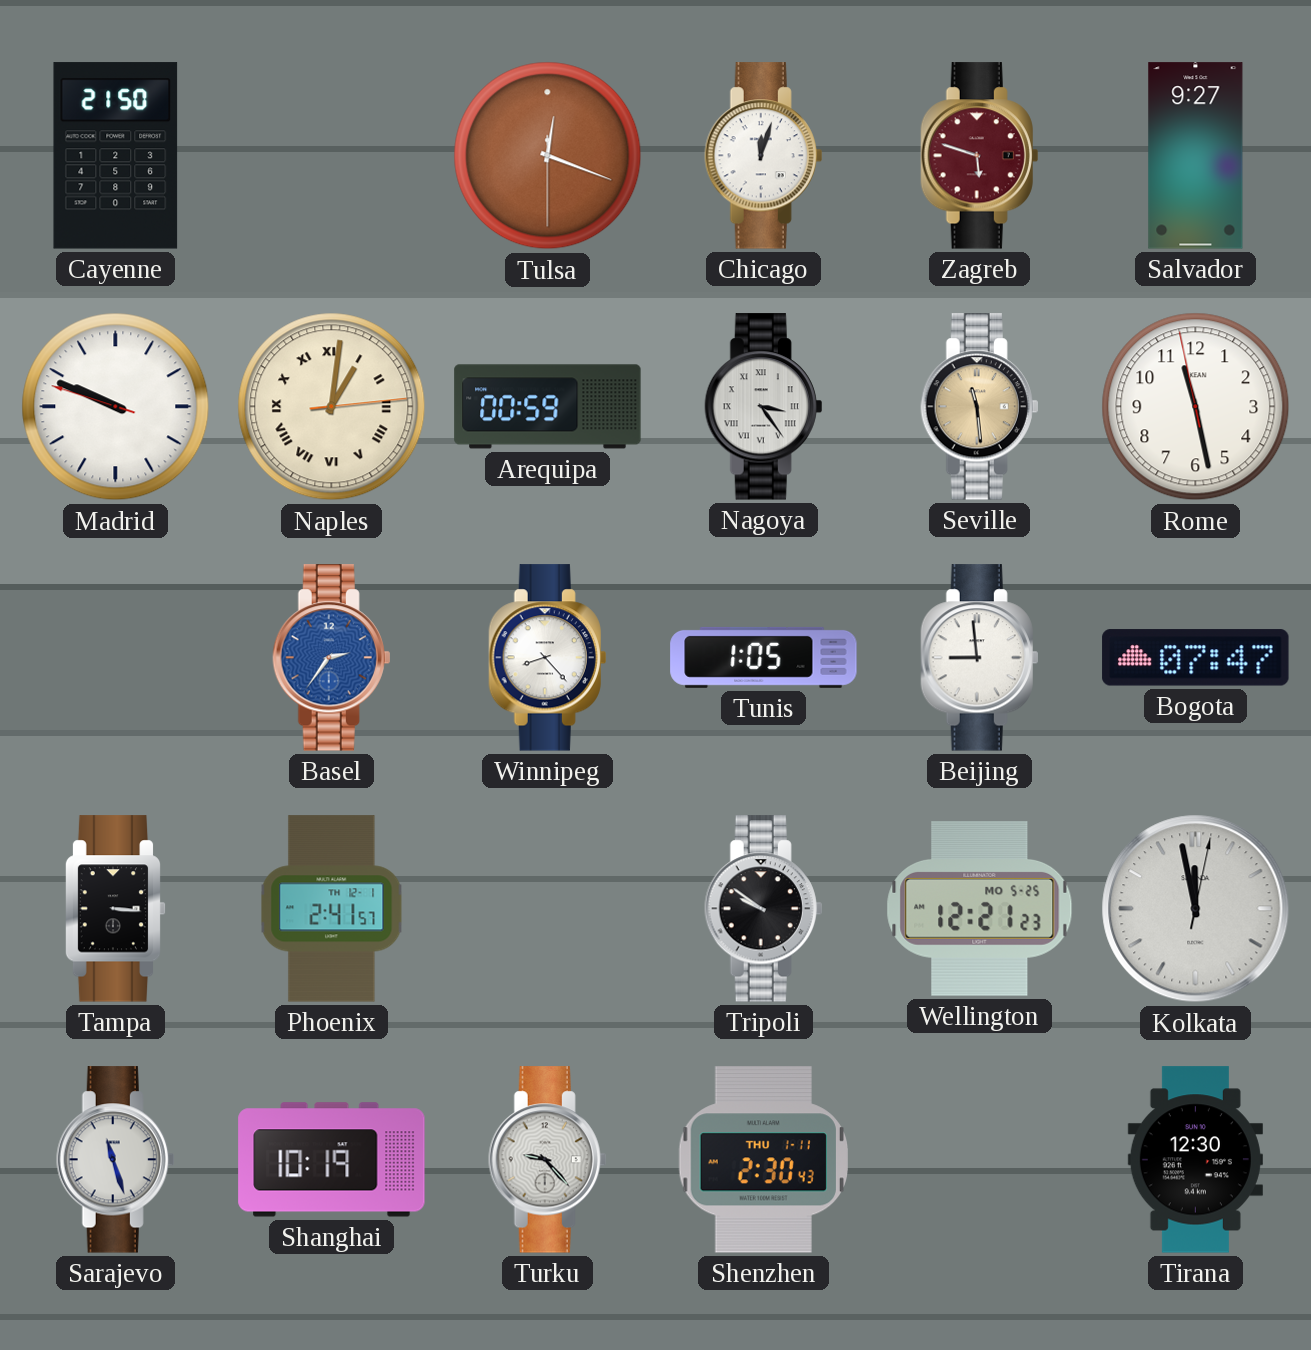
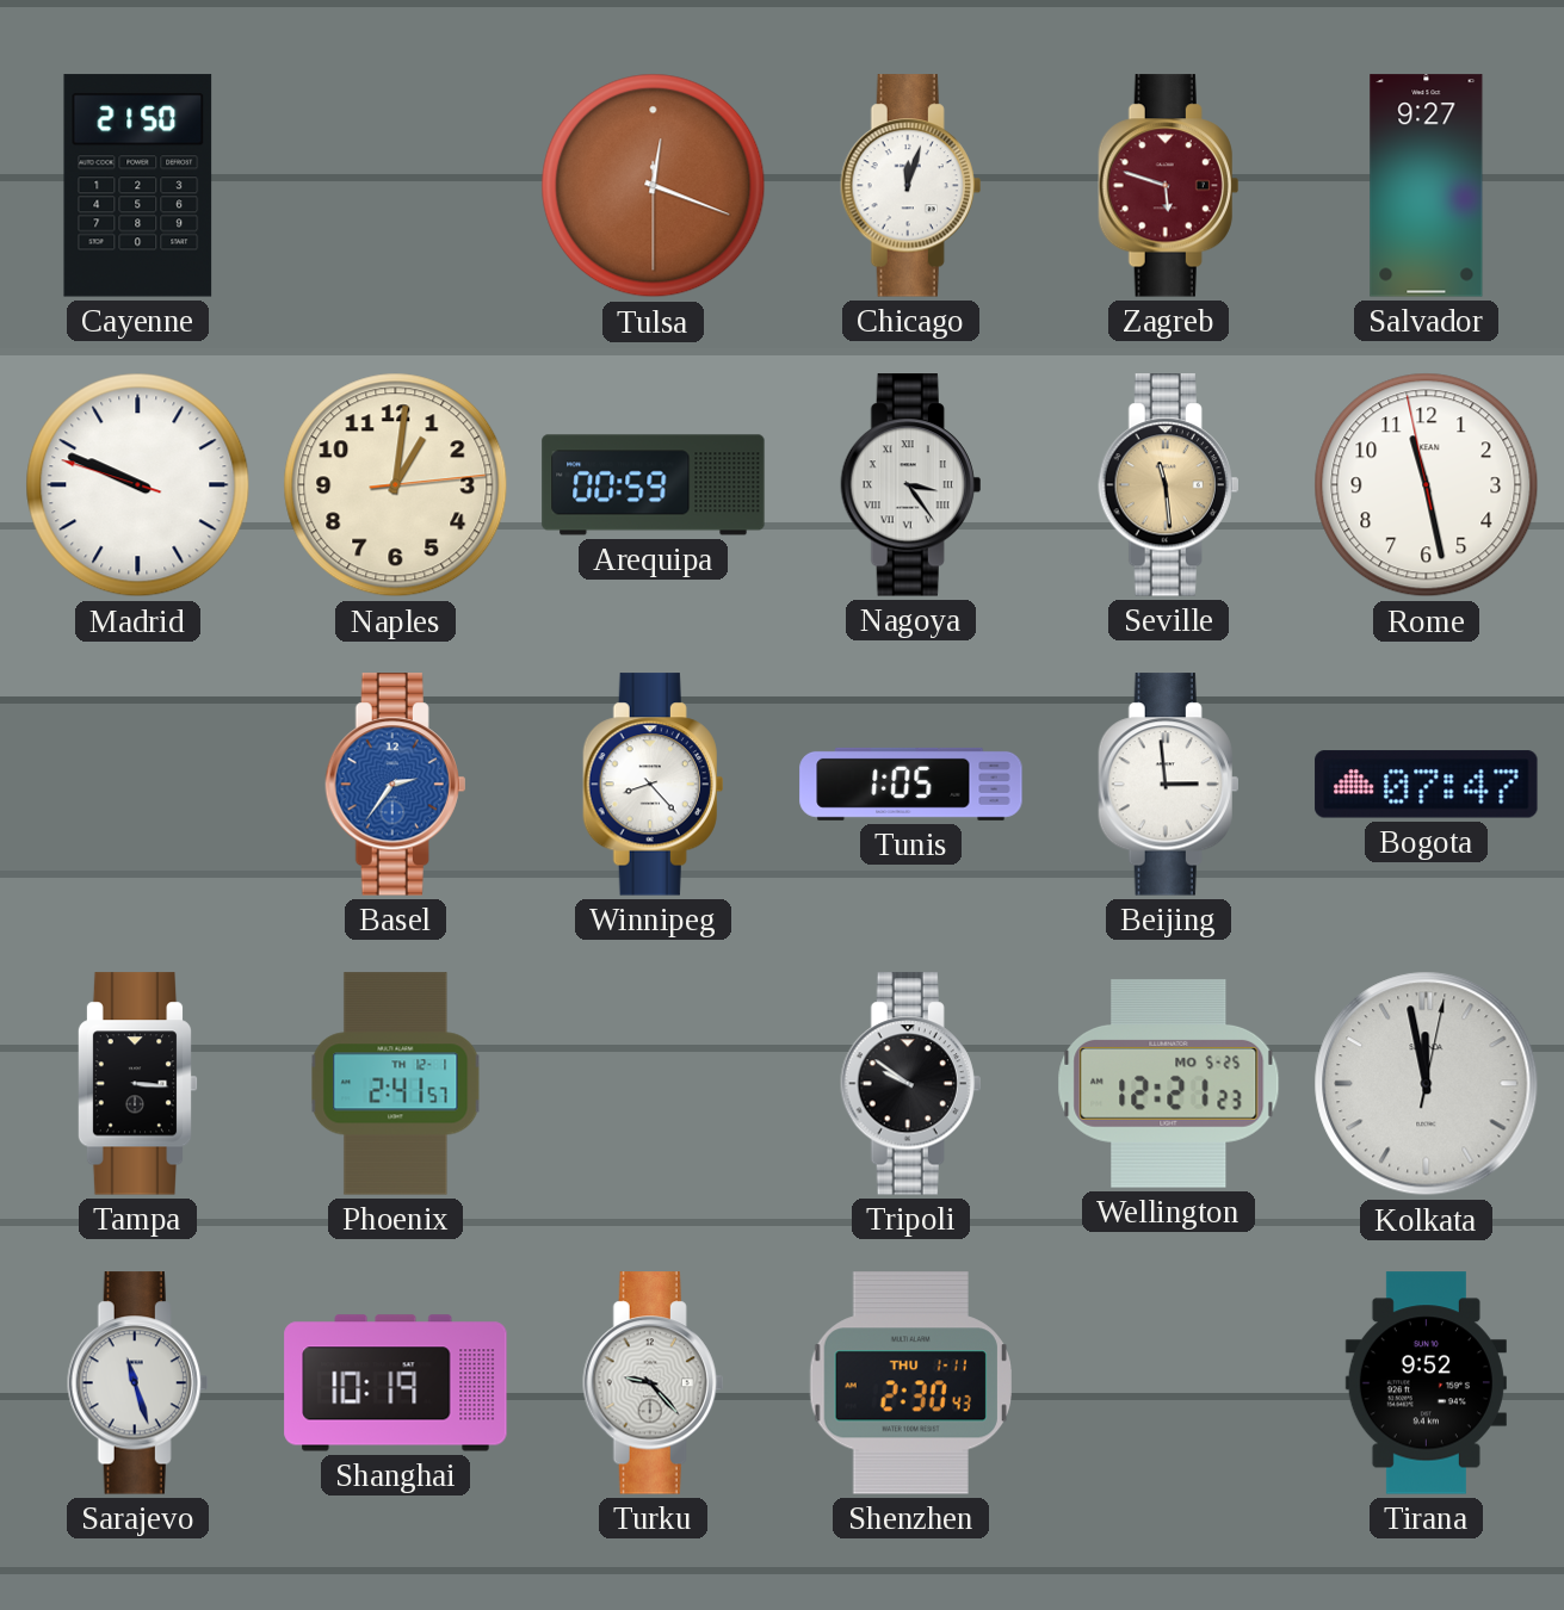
Naples numerals: Roman -> Arabic
Beijing: 8:59 -> 2:59
Tirana: 12:30 -> 9:52
